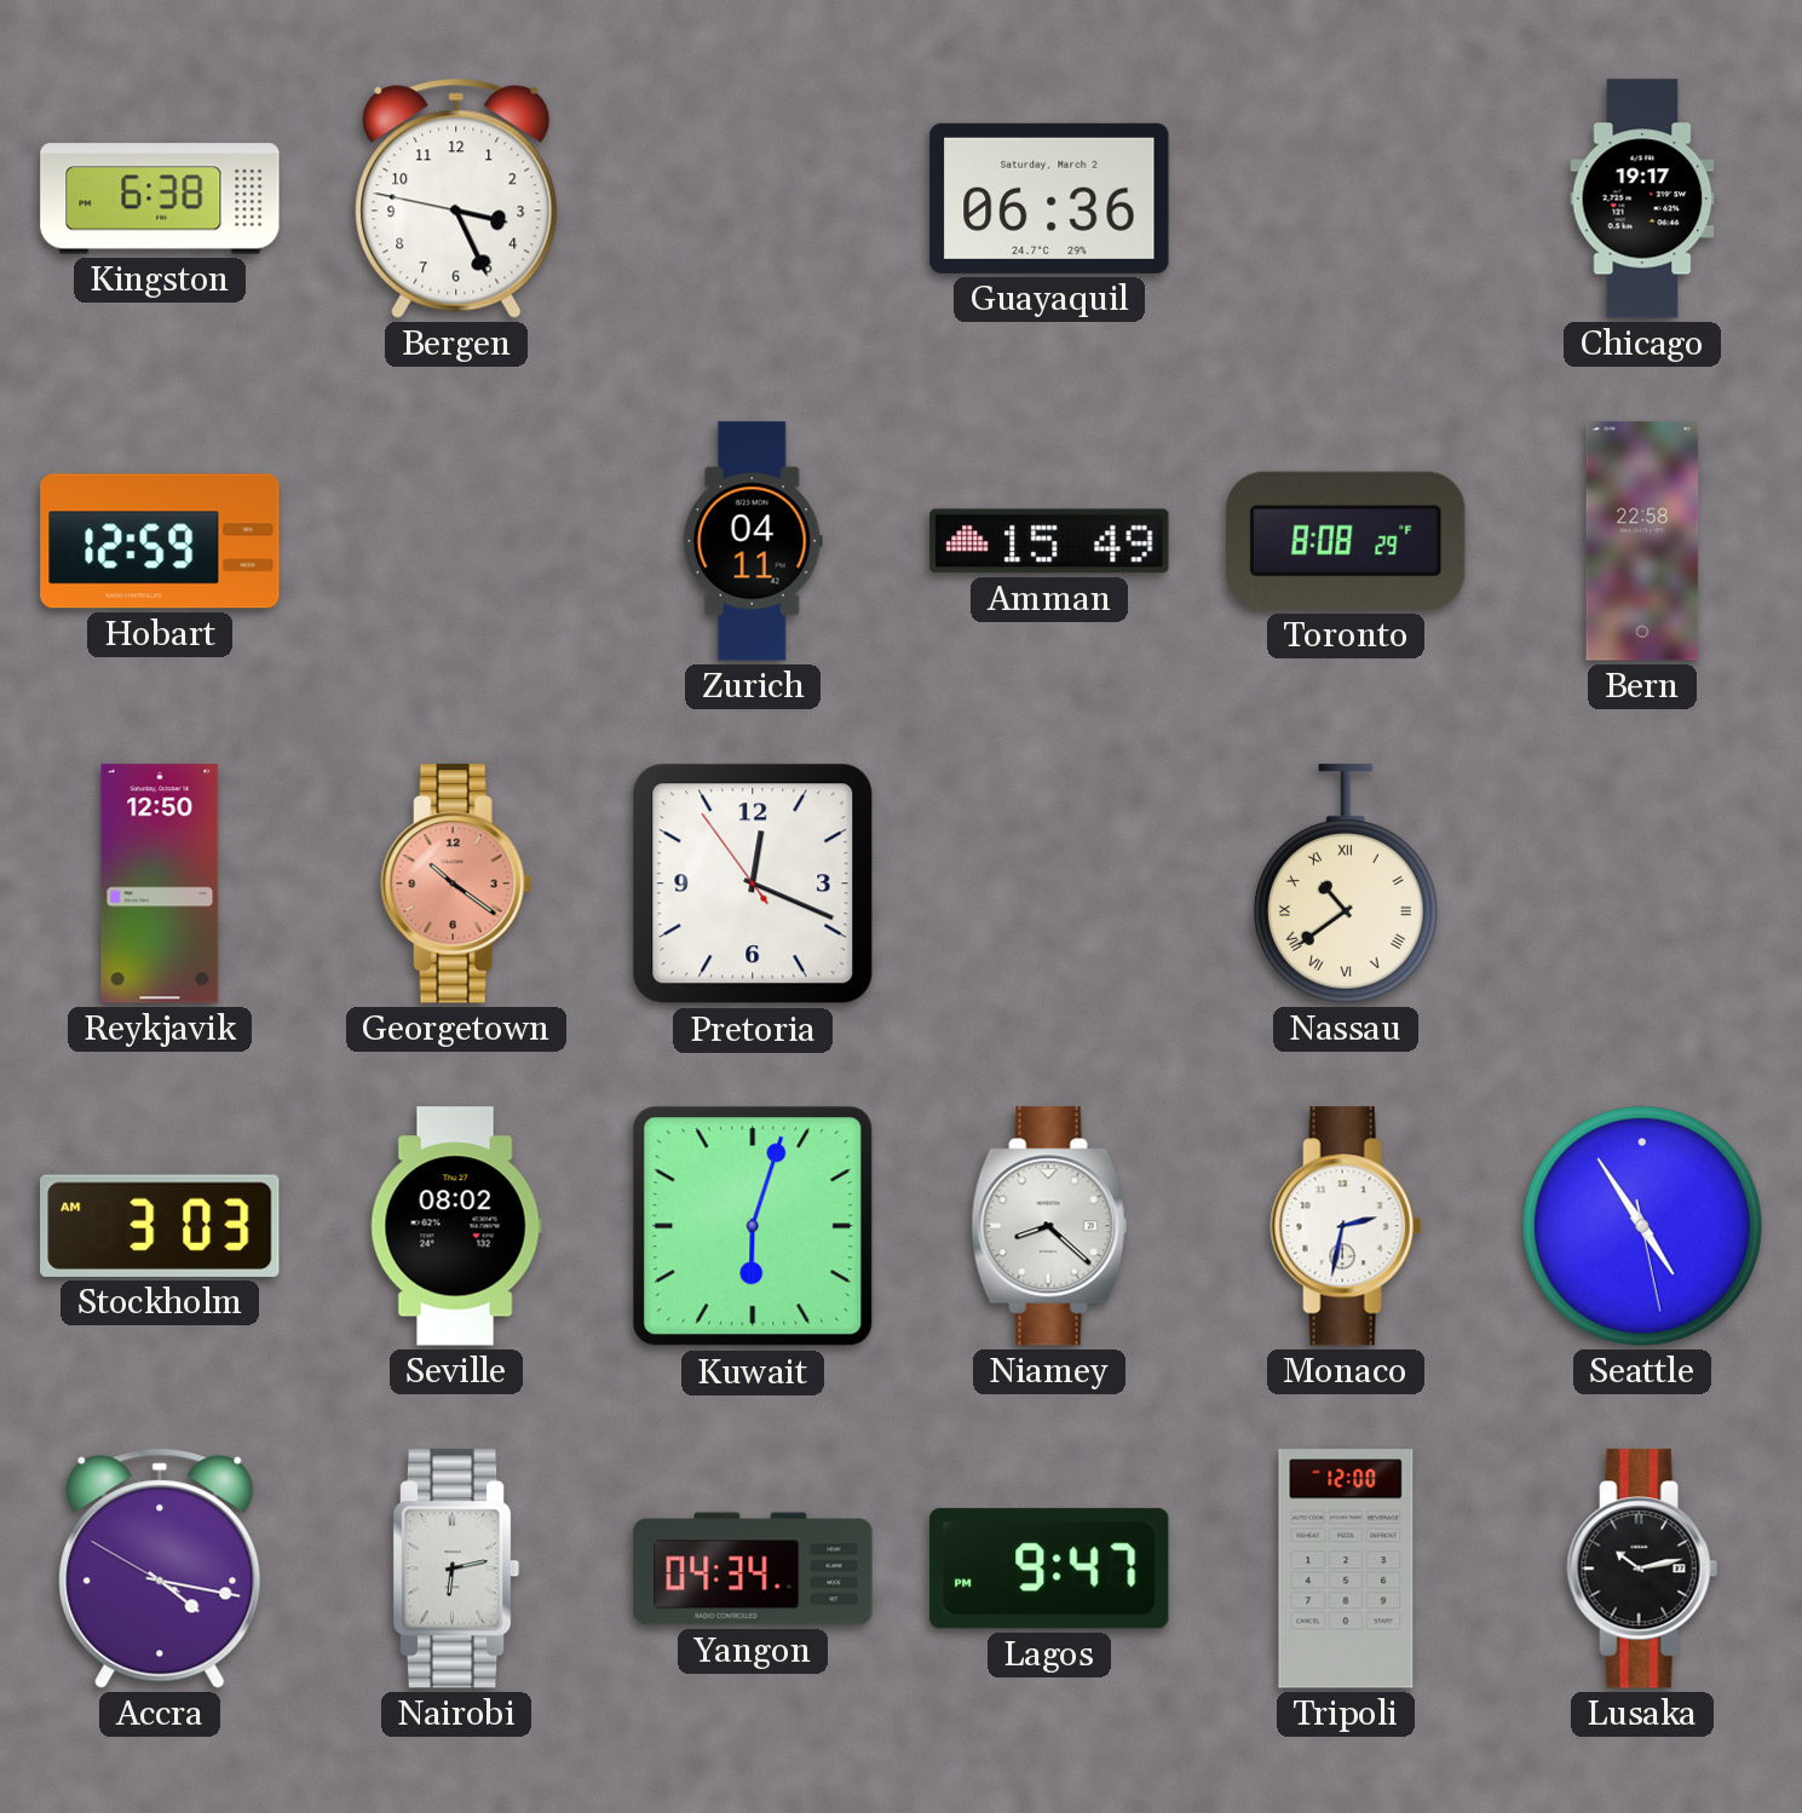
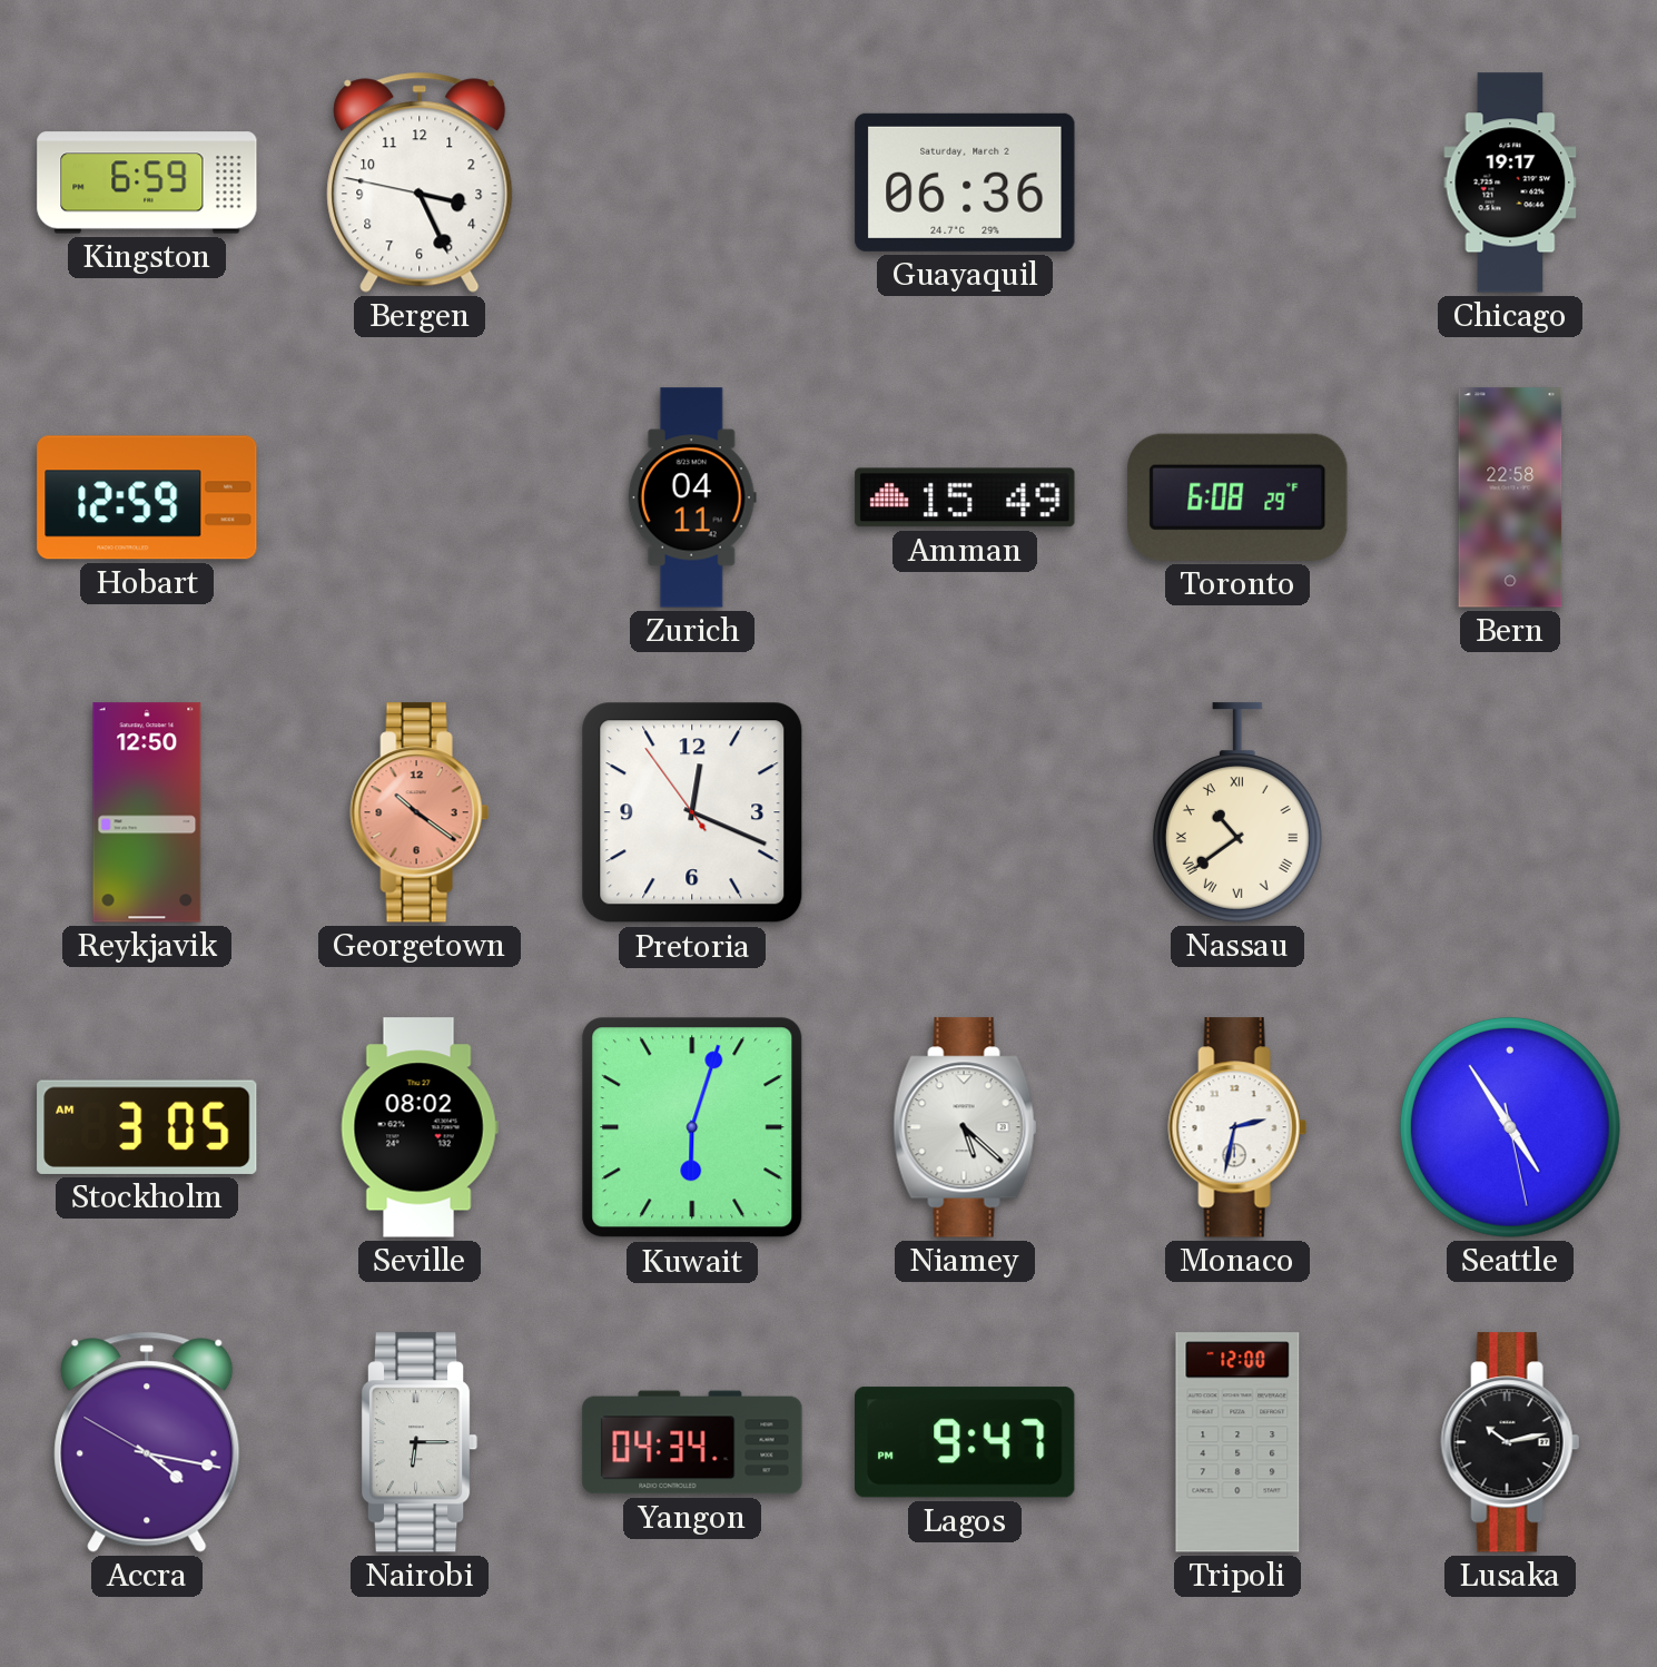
Kingston: 6:38 -> 6:59
Toronto: 8:08 -> 6:08
Stockholm: 3:03 -> 3:05
Niamey: 8:22 -> 5:22
Nairobi: 6:13 -> 6:15
